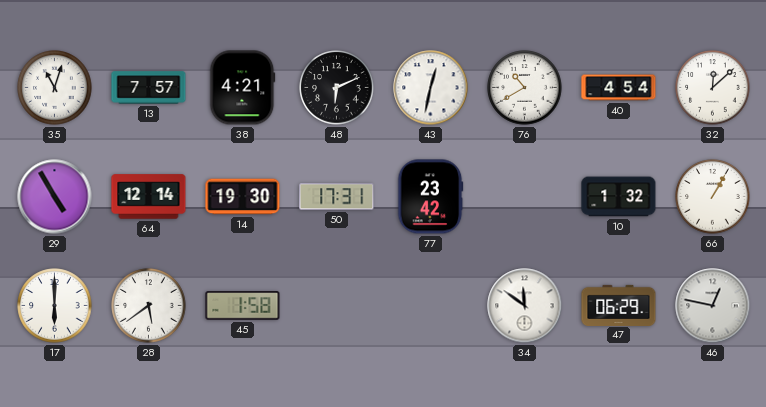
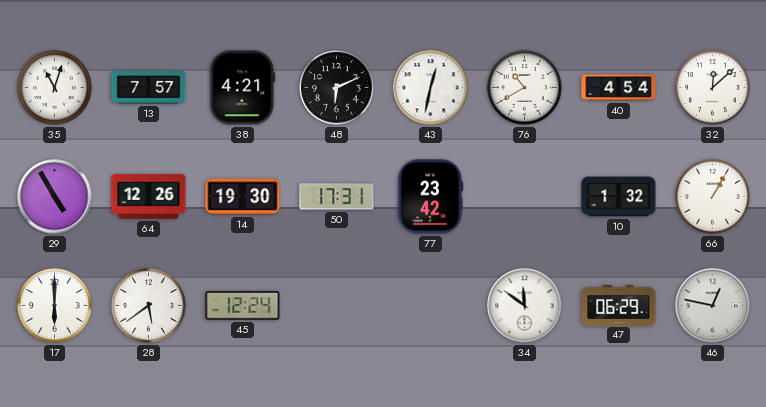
64: 12:14 -> 12:26
45: 1:58 -> 12:24
